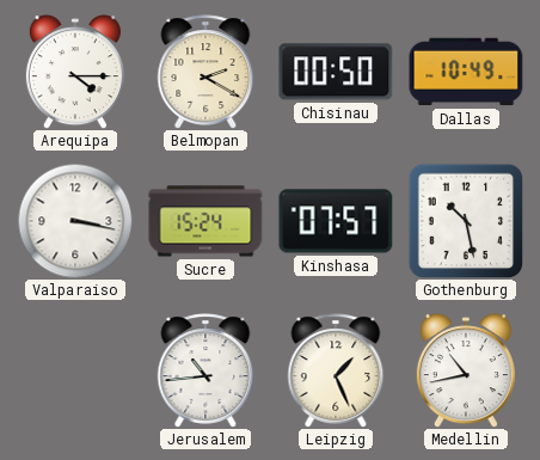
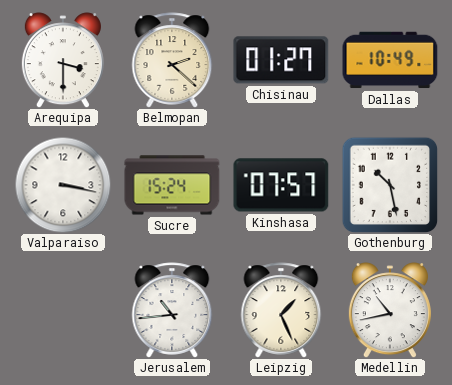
Arequipa: 4:15 -> 3:30
Belmopan: 2:20 -> 2:22
Chisinau: 00:50 -> 01:27
